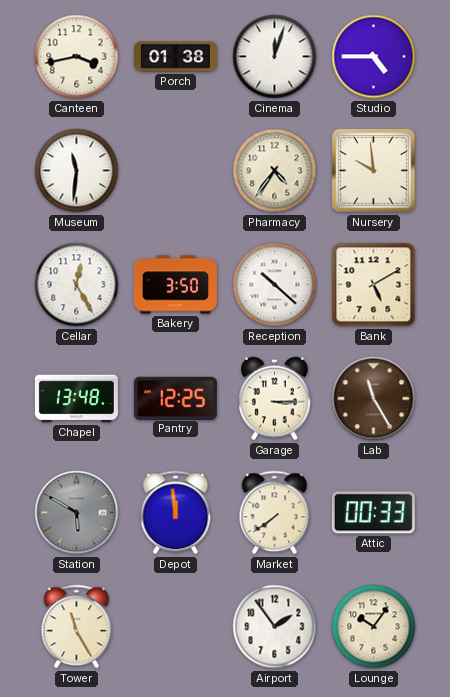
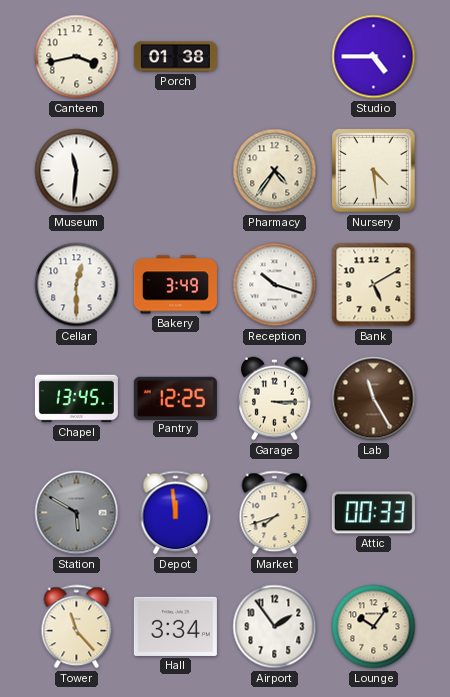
Cinema: 12:03 -> none
Nursery: 9:59 -> 4:29
Cellar: 12:25 -> 12:30
Bakery: 3:50 -> 3:49
Reception: 10:22 -> 10:18
Chapel: 13:48 -> 13:45
Market: 7:39 -> 7:42
Tower: 11:25 -> 11:23
Hall: none -> 3:34
